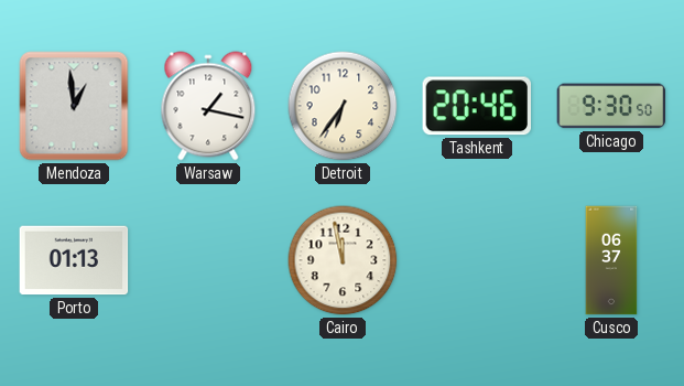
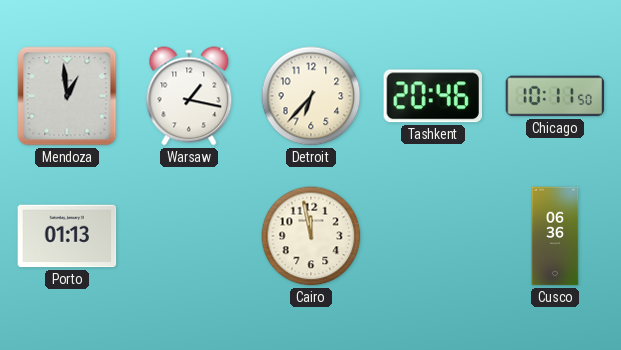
Detroit: 6:36 -> 6:37
Chicago: 9:30 -> 10:11
Cusco: 06:37 -> 06:36
